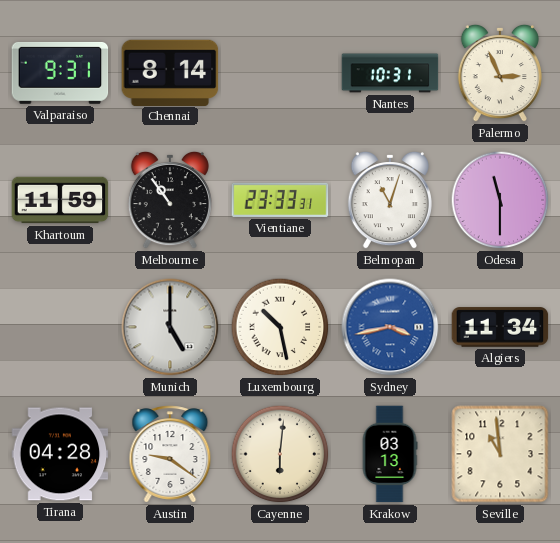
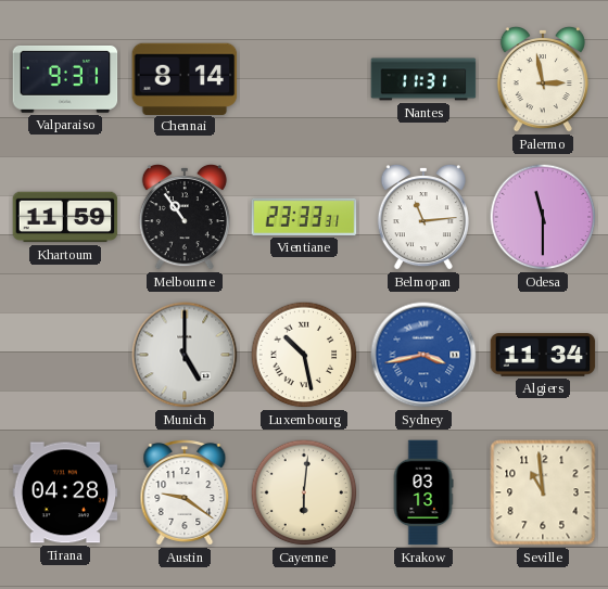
Nantes: 10:31 -> 11:31
Palermo: 2:56 -> 2:58
Belmopan: 11:03 -> 11:14
